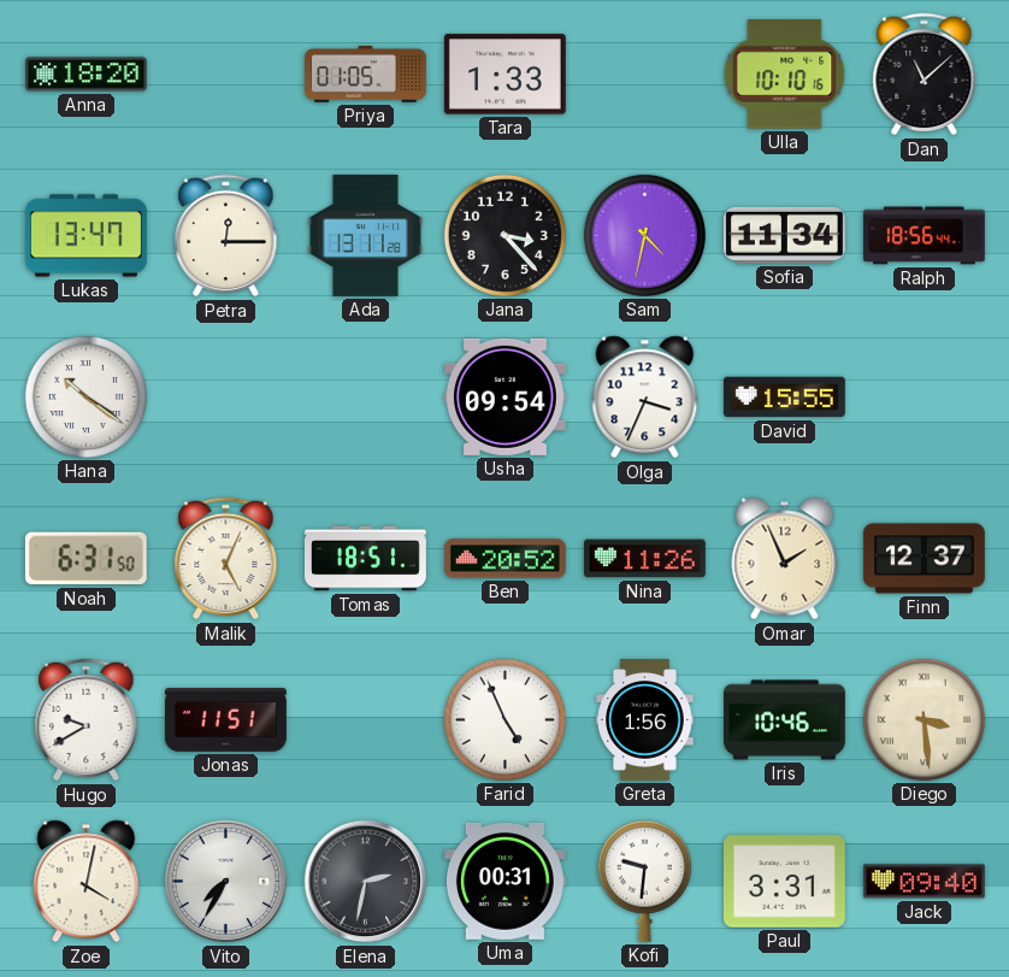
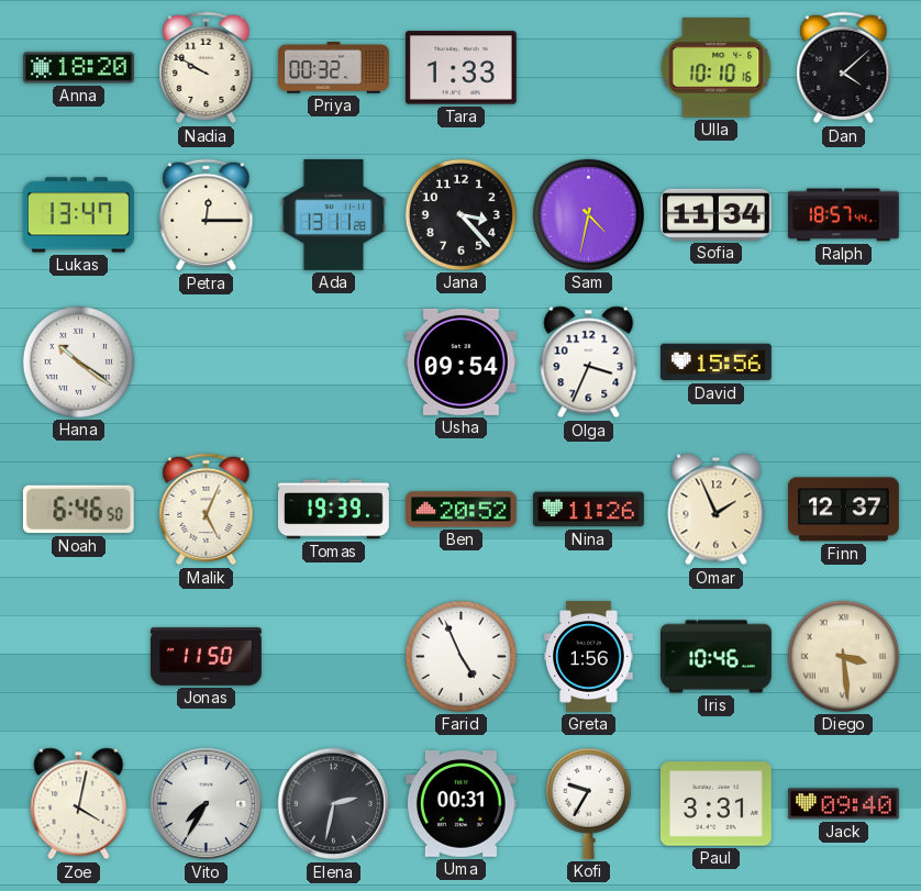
Nadia: none -> 9:50
Priya: 01:05 -> 00:32
Dan: 11:08 -> 4:08
Ralph: 18:56 -> 18:57
David: 15:55 -> 15:56
Noah: 6:31 -> 6:46
Tomas: 18:51 -> 19:39
Hugo: 9:40 -> none
Jonas: 11:51 -> 11:50
Kofi: 9:31 -> 9:35
